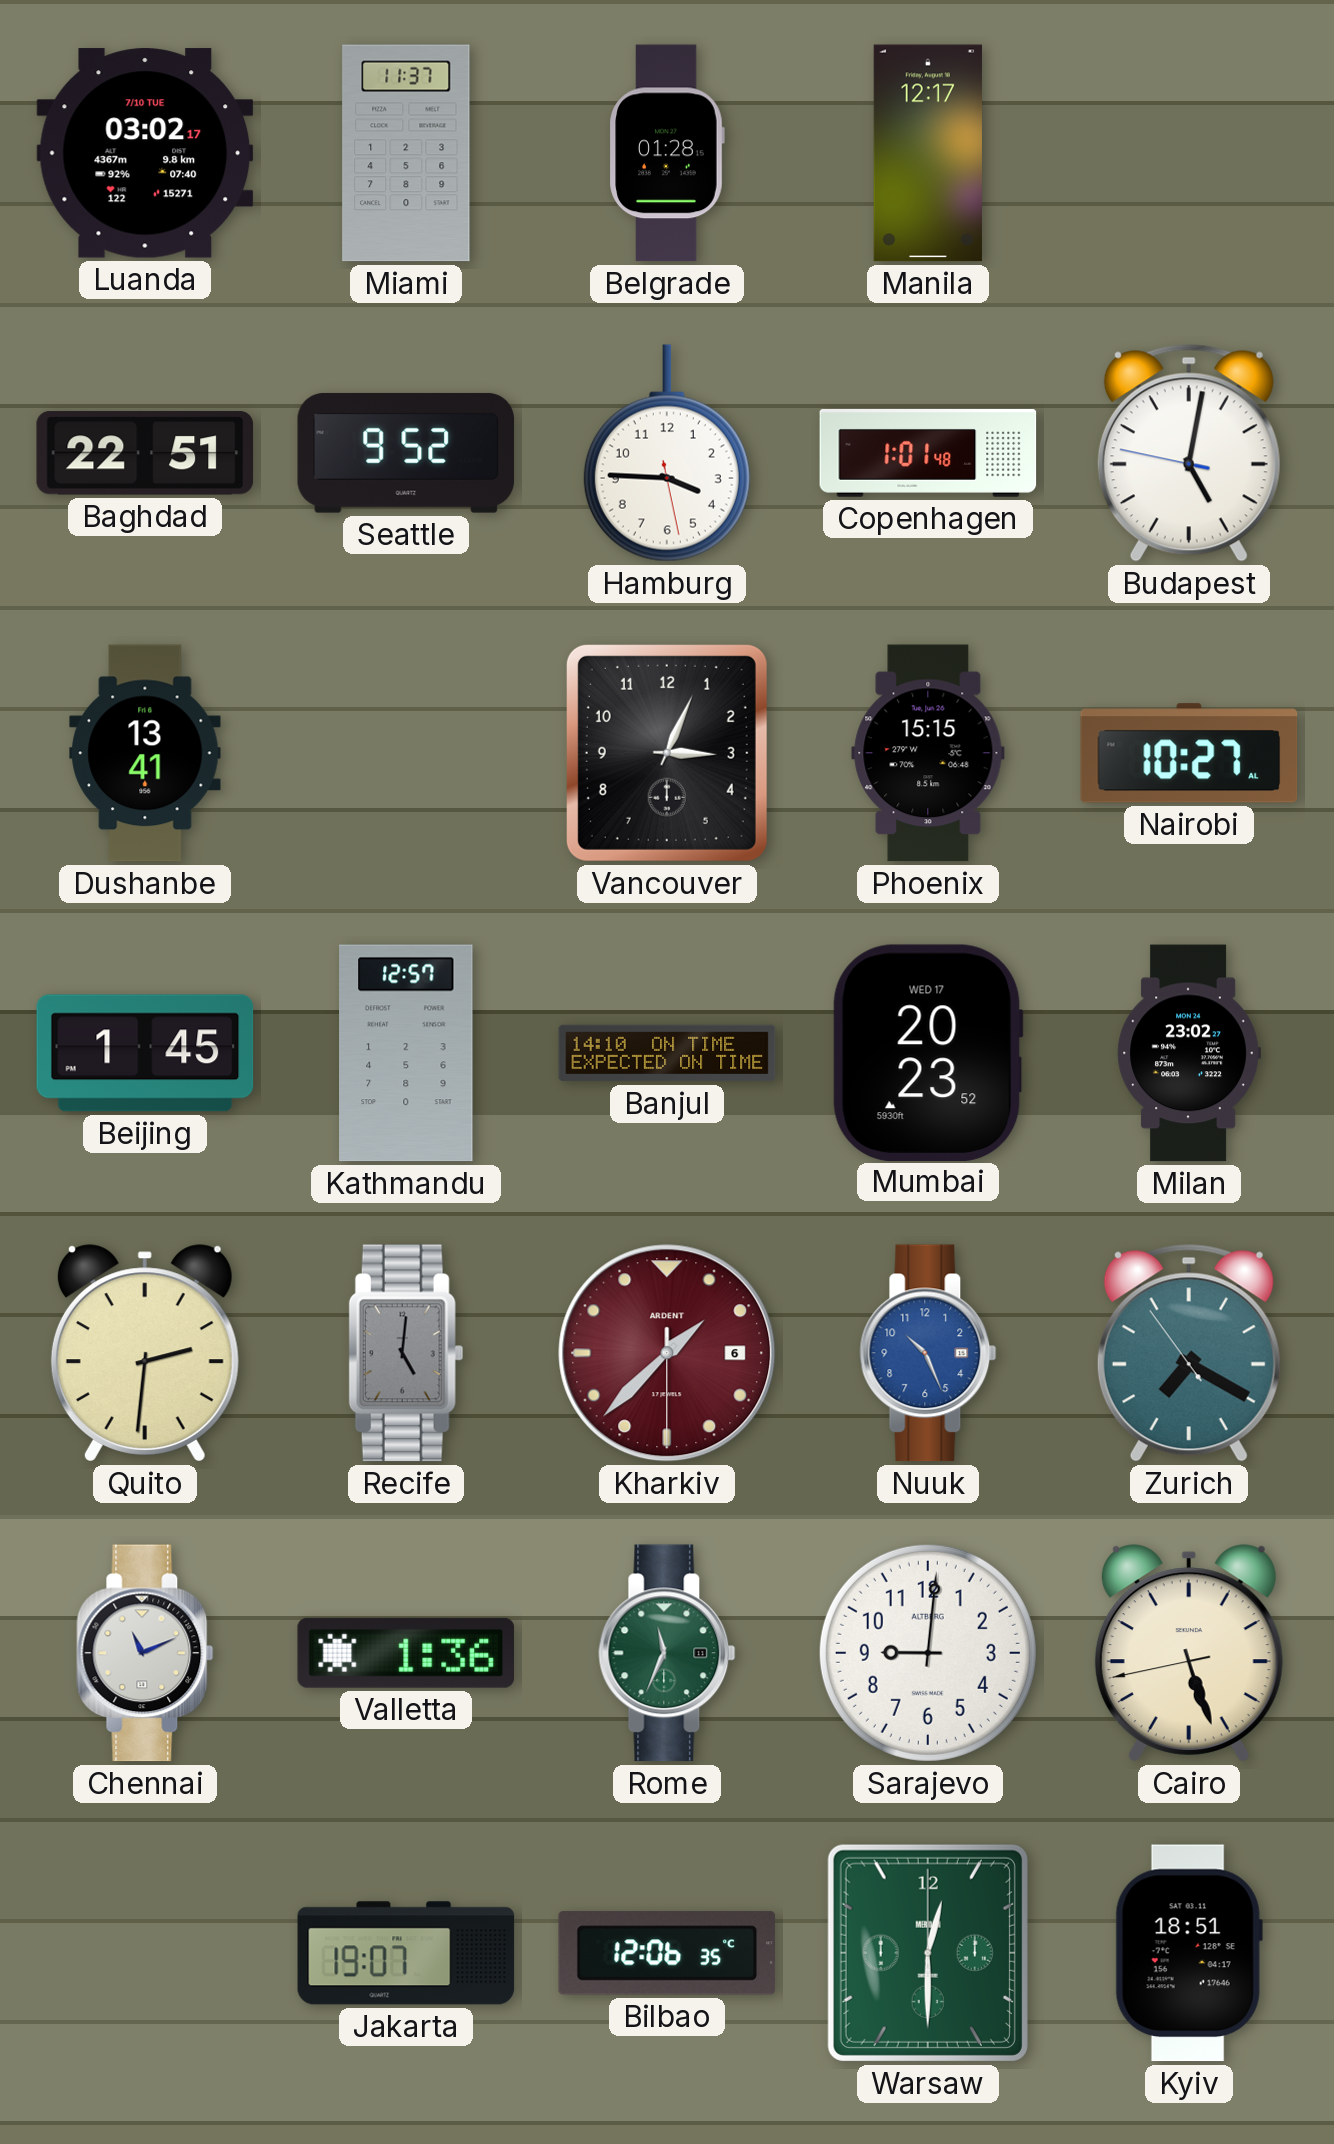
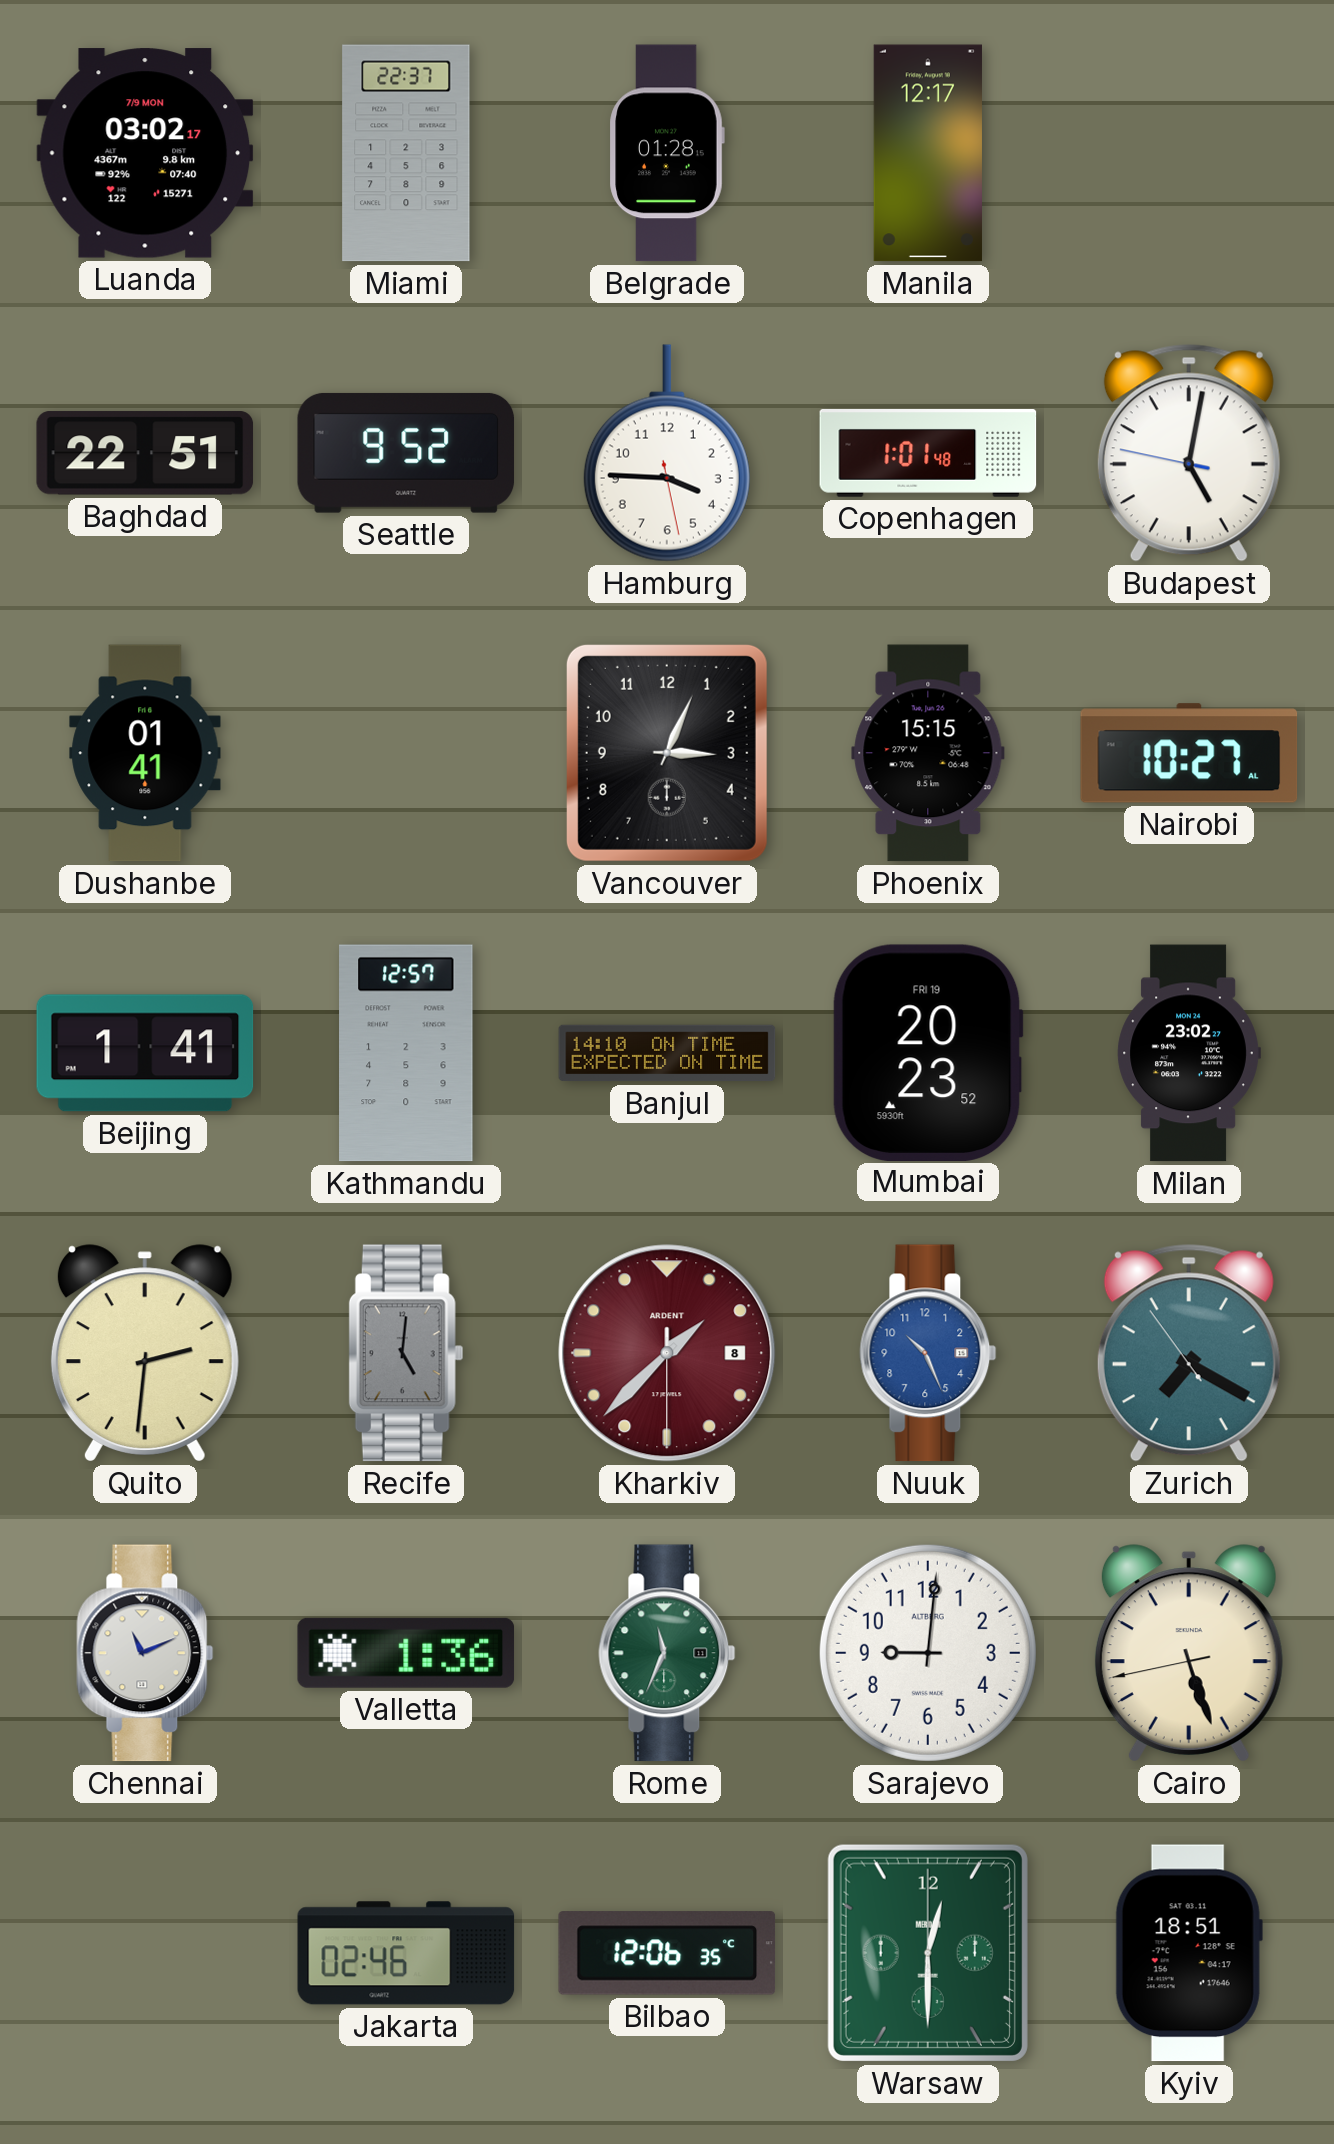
Luanda date: 7/10 TUE -> 7/9 MON
Miami: 11:37 -> 22:37
Dushanbe: 13:41 -> 01:41
Beijing: 1:45 -> 1:41
Mumbai date: WED 17 -> FRI 19
Kharkiv date: 6 -> 8
Jakarta: 19:07 -> 02:46
